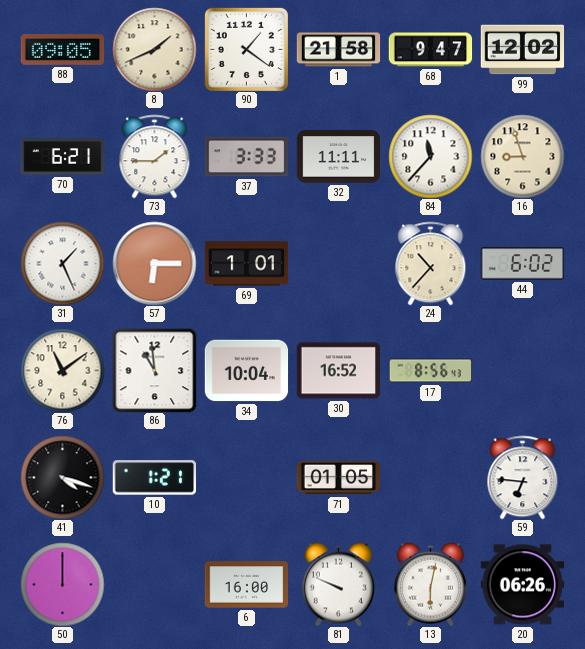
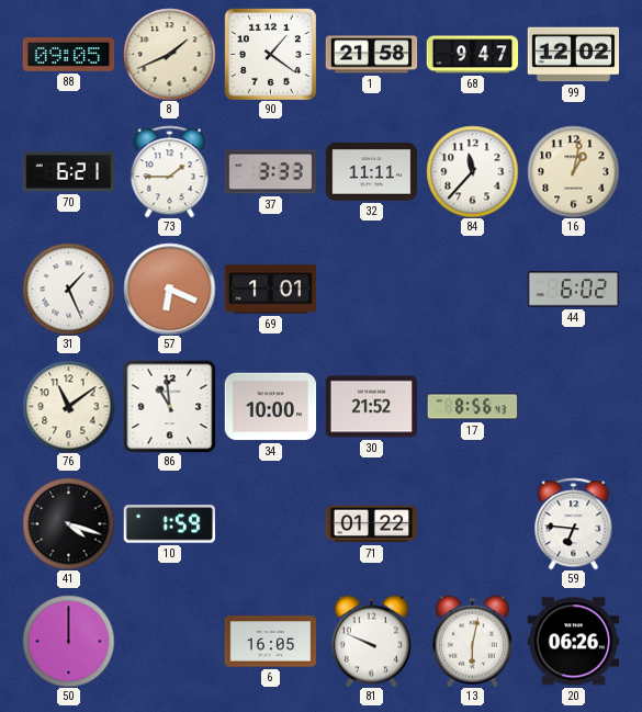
16: 8:57 -> 1:02
57: 6:15 -> 6:19
24: 10:37 -> none
34: 10:04 -> 10:00
30: 16:52 -> 21:52
10: 1:21 -> 1:59
71: 01:05 -> 01:22
6: 16:00 -> 16:05
